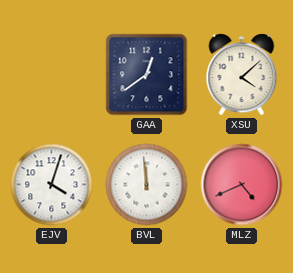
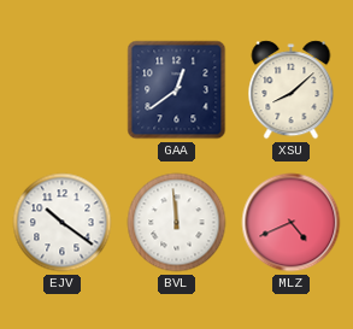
XSU: 4:08 -> 8:08
EJV: 4:03 -> 10:21
